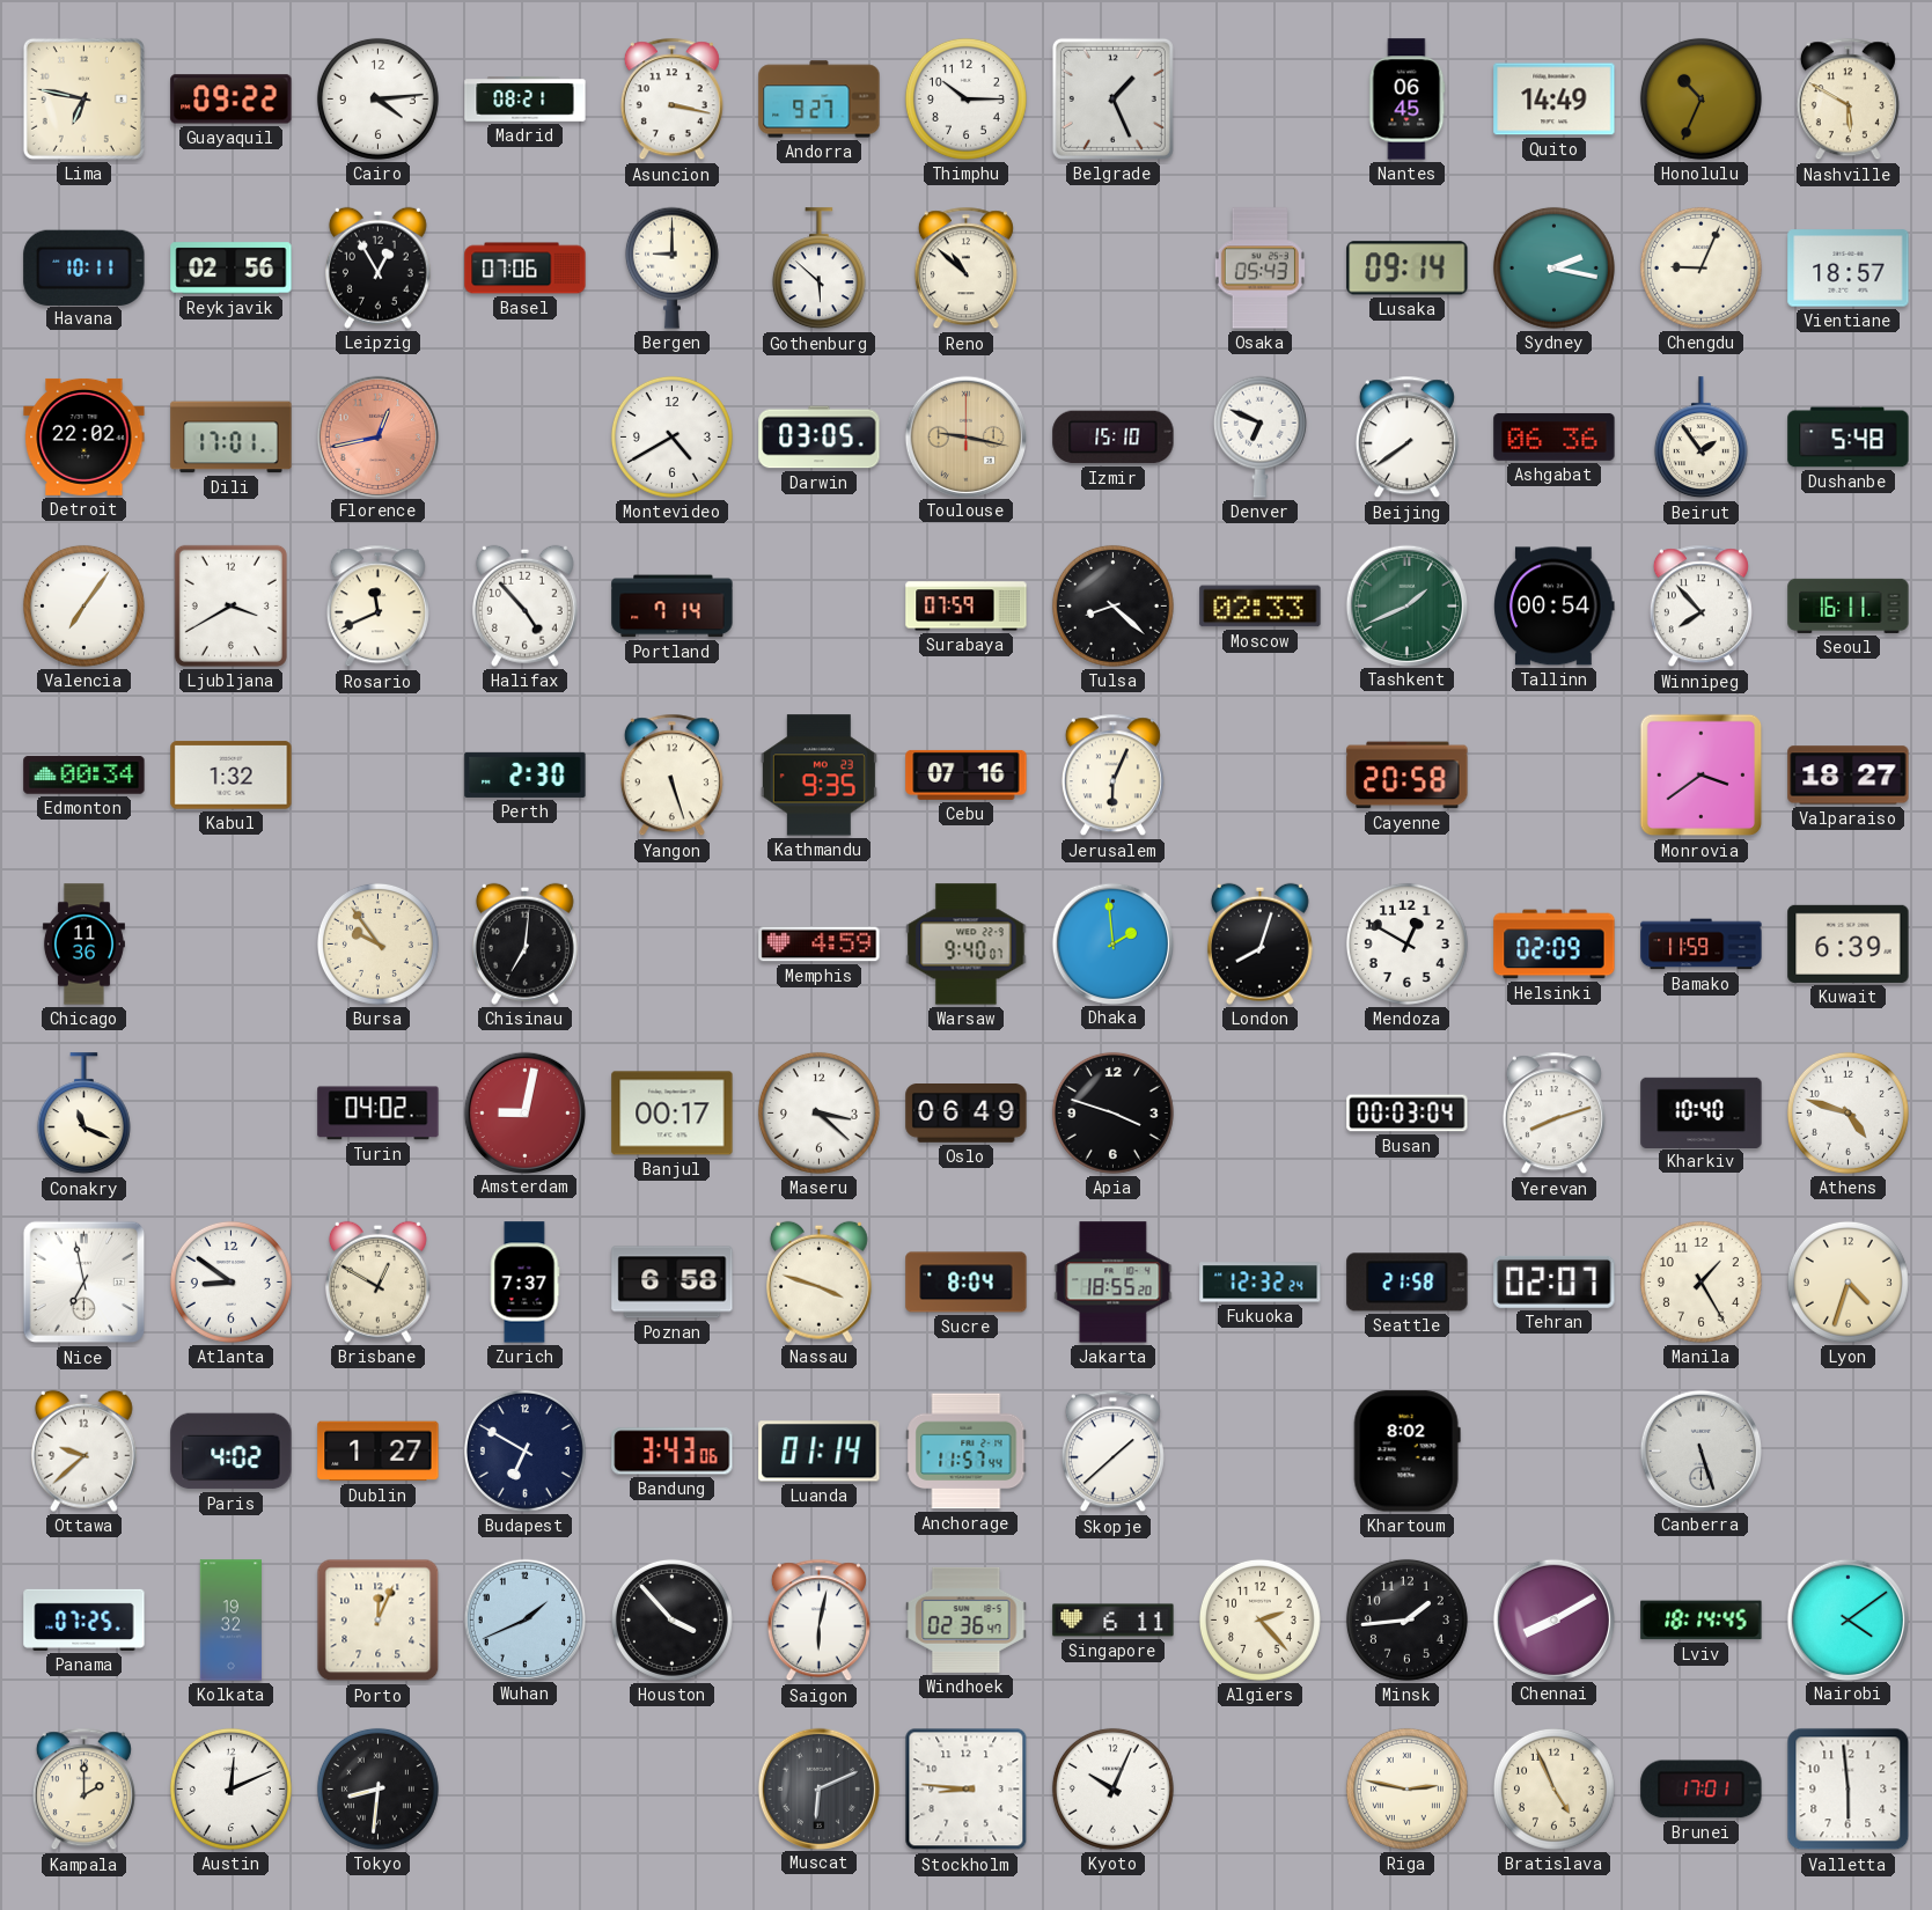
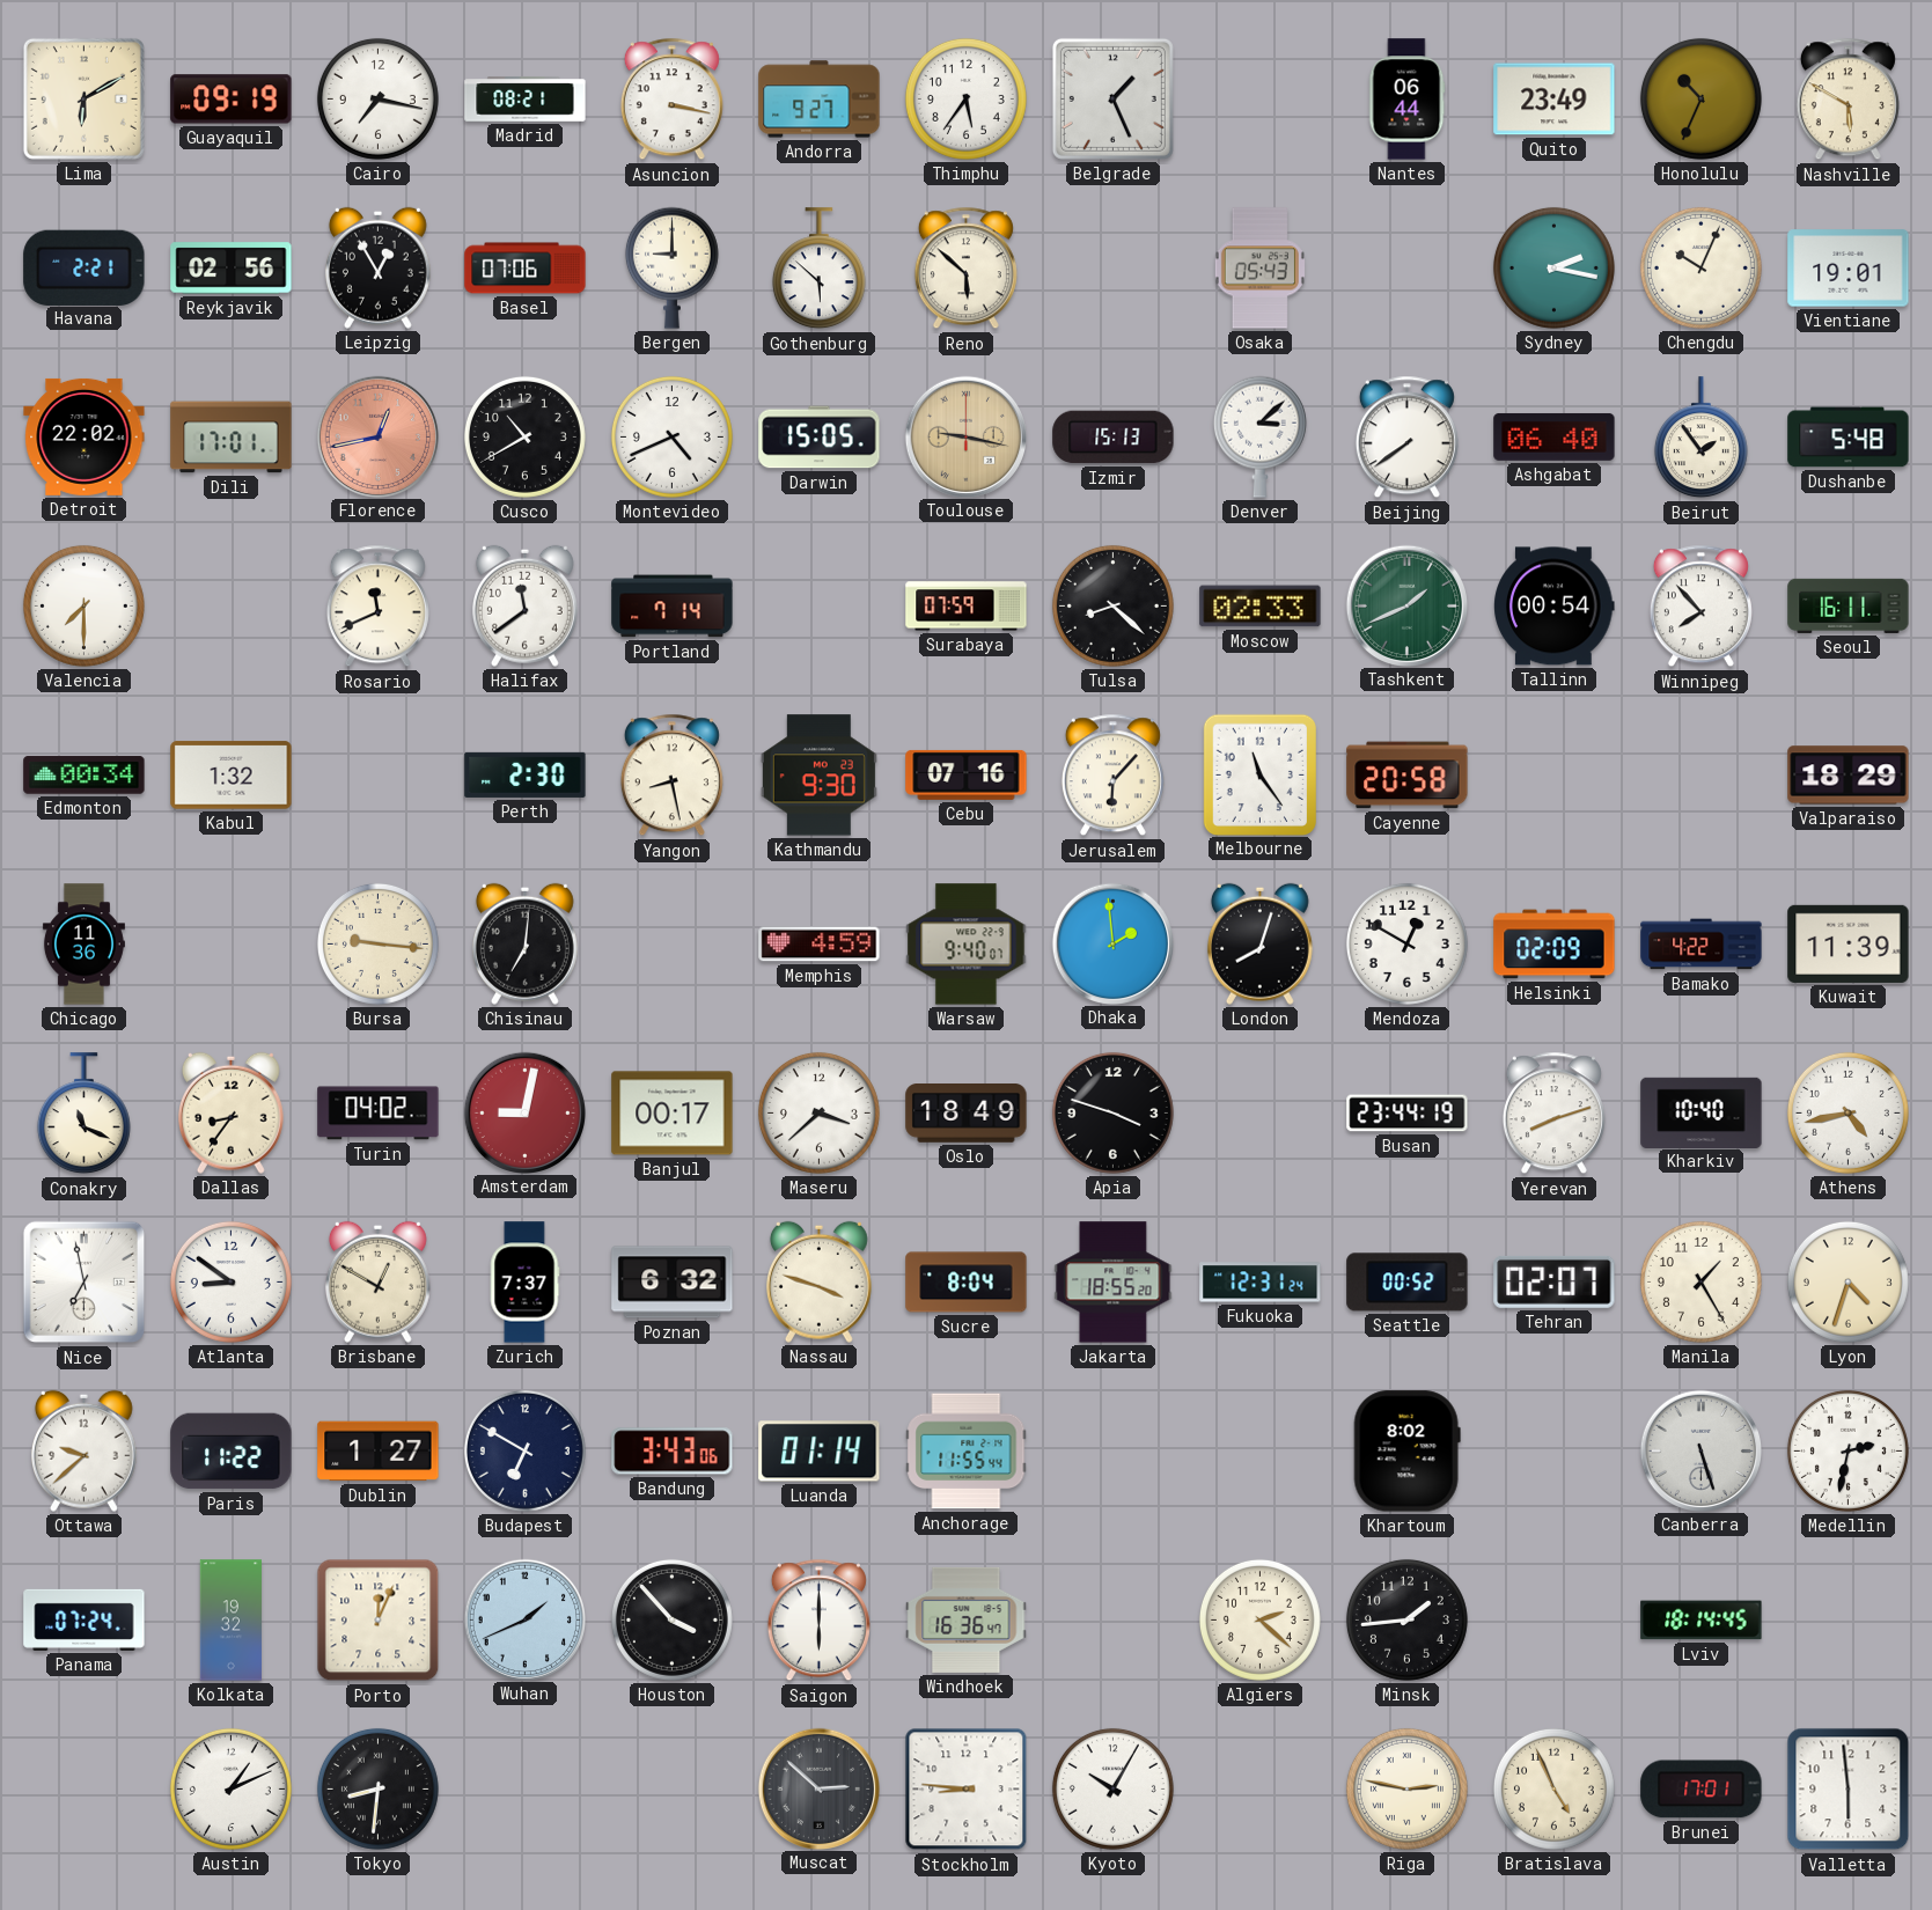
Lima: 6:47 -> 6:10
Guayaquil: 09:22 -> 09:19
Cairo: 4:14 -> 7:17
Thimphu: 10:15 -> 5:36
Nantes: 06:45 -> 06:44
Quito: 14:49 -> 23:49
Havana: 10:11 -> 2:21
Reno: 10:52 -> 5:52
Lusaka: 09:14 -> none
Chengdu: 9:04 -> 10:04
Vientiane: 18:57 -> 19:01
Cusco: none -> 10:40
Montevideo: 4:40 -> 4:41
Darwin: 03:05 -> 15:05
Izmir: 15:10 -> 15:13
Denver: 6:49 -> 3:08
Ashgabat: 06:36 -> 06:40
Valencia: 7:06 -> 7:30
Ljubljana: 3:40 -> none
Halifax: 4:53 -> 11:39
Yangon: 5:27 -> 8:28
Kathmandu: 9:35 -> 9:30
Jerusalem: 6:04 -> 6:07
Melbourne: none -> 11:24
Monrovia: 3:39 -> none
Valparaiso: 18:27 -> 18:29
Bursa: 9:54 -> 9:16
Bamako: 11:59 -> 4:22
Kuwait: 6:39 -> 11:39
Dallas: none -> 8:36
Maseru: 3:22 -> 3:38
Oslo: 06:49 -> 18:49
Busan: 00:03 -> 23:44
Athens: 4:48 -> 4:43
Poznan: 6:58 -> 6:32
Fukuoka: 12:32 -> 12:31
Seattle: 21:58 -> 00:52
Paris: 4:02 -> 11:22
Anchorage: 11:57 -> 11:55
Skopje: 1:38 -> none
Medellin: none -> 2:32
Panama: 07:25 -> 07:24
Saigon: 6:02 -> 6:00
Windhoek: 02:36 -> 16:36
Singapore: 6:11 -> none
Algiers: 2:23 -> 2:22
Chennai: 8:10 -> none
Nairobi: 4:09 -> none
Kampala: 2:00 -> none
Austin: 12:11 -> 1:11
Muscat: 6:11 -> 2:52
Kyoto: 10:04 -> 10:05
